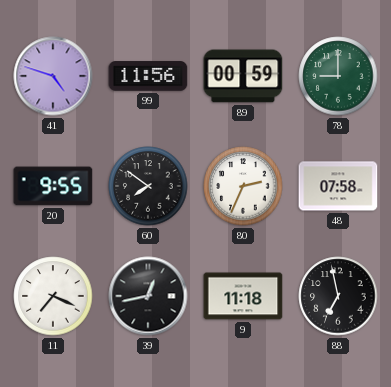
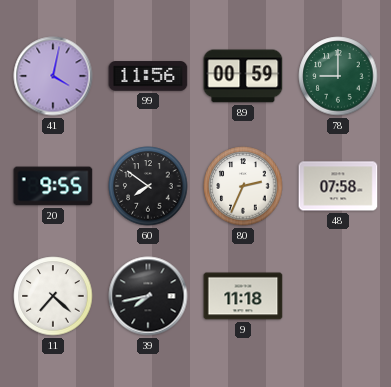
41: 4:48 -> 4:02
11: 7:19 -> 7:22
39: 12:43 -> 7:43
88: 6:58 -> none
